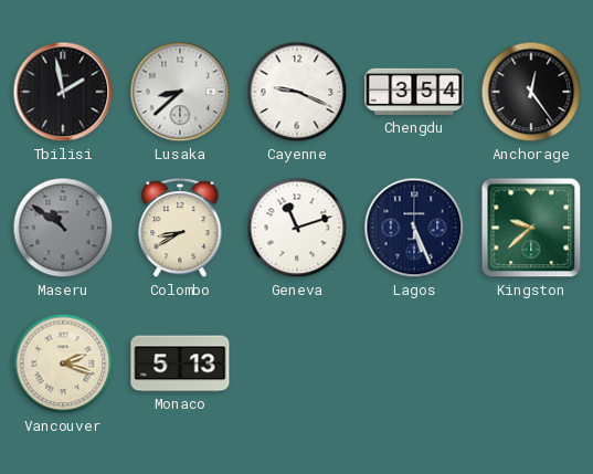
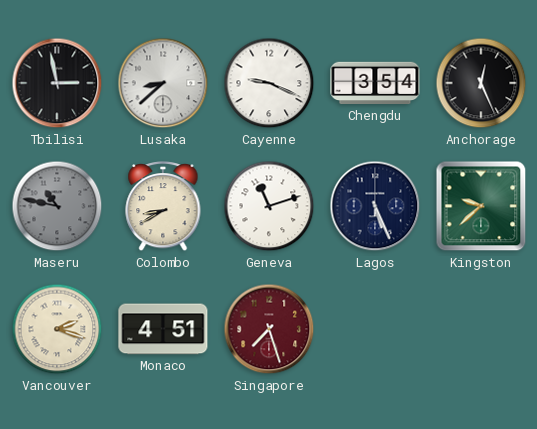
Tbilisi: 1:58 -> 2:58
Anchorage: 12:24 -> 12:26
Maseru: 10:51 -> 10:47
Monaco: 5:13 -> 4:51
Singapore: none -> 7:27
